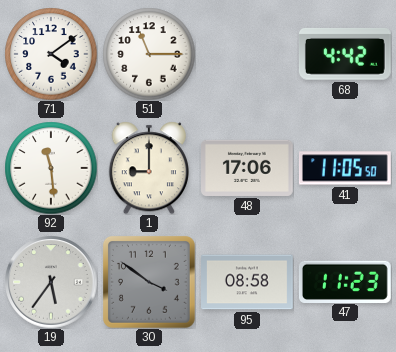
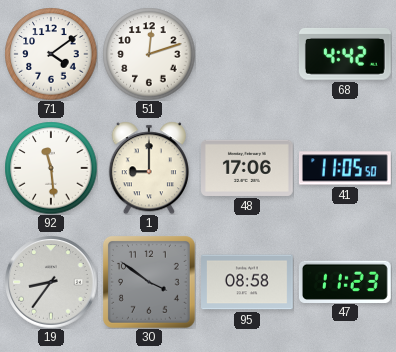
51: 11:15 -> 12:12
19: 5:36 -> 8:36
